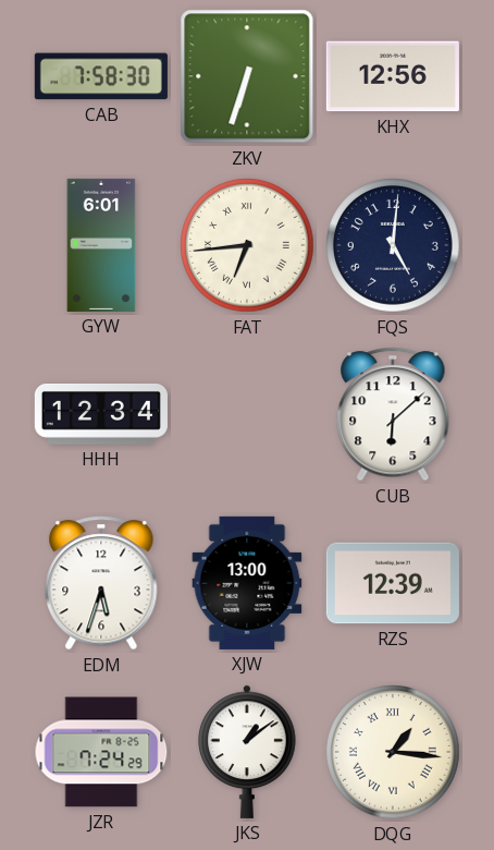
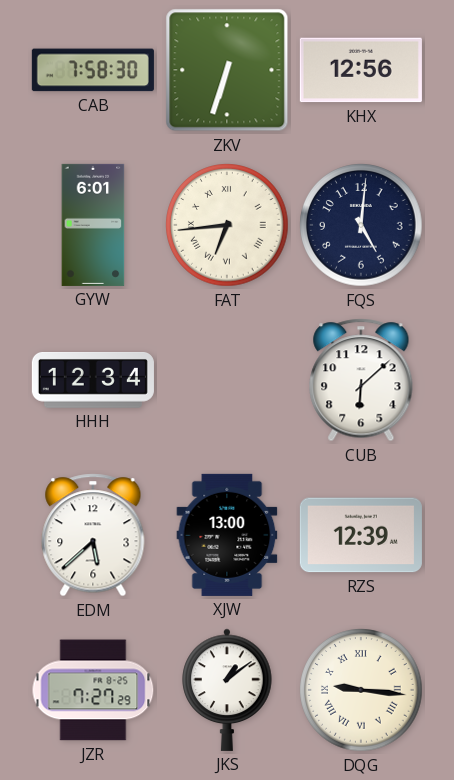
EDM: 5:33 -> 5:38
JZR: 7:24 -> 7:27
DQG: 1:16 -> 9:16
